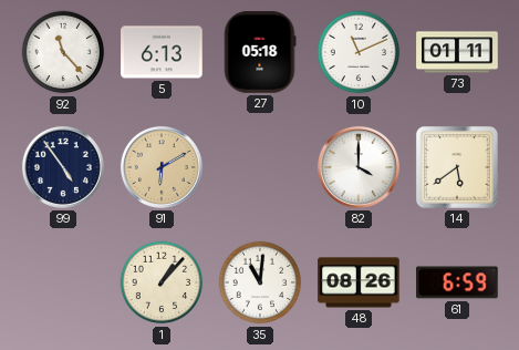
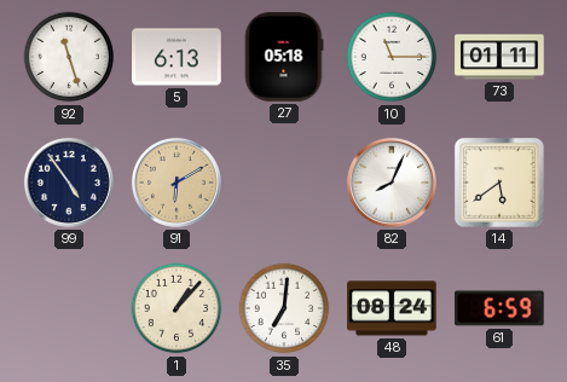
92: 11:23 -> 11:27
10: 11:11 -> 11:15
82: 4:00 -> 8:04
35: 11:01 -> 7:01
48: 08:26 -> 08:24
